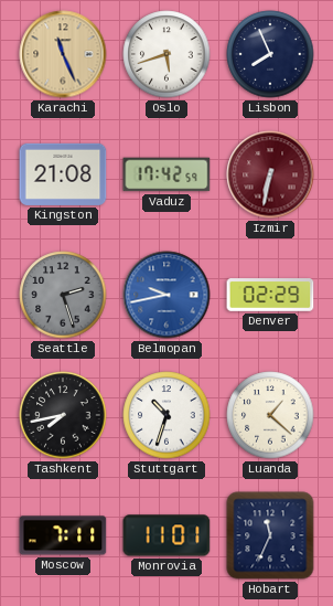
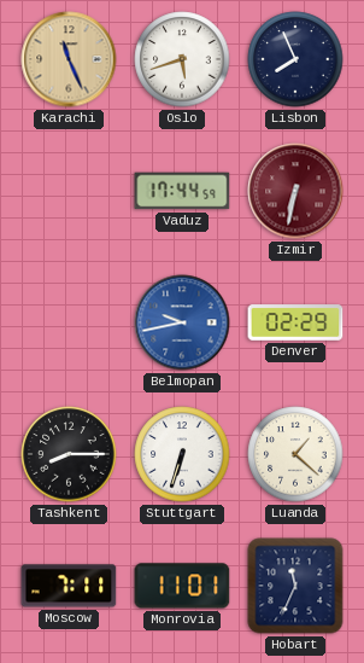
Kingston: 21:08 -> none
Vaduz: 17:42 -> 17:44
Seattle: 2:27 -> none
Tashkent: 7:43 -> 8:15
Stuttgart: 10:33 -> 6:33
